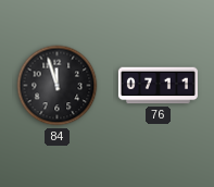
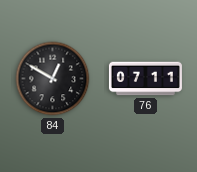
84: 11:57 -> 12:50
